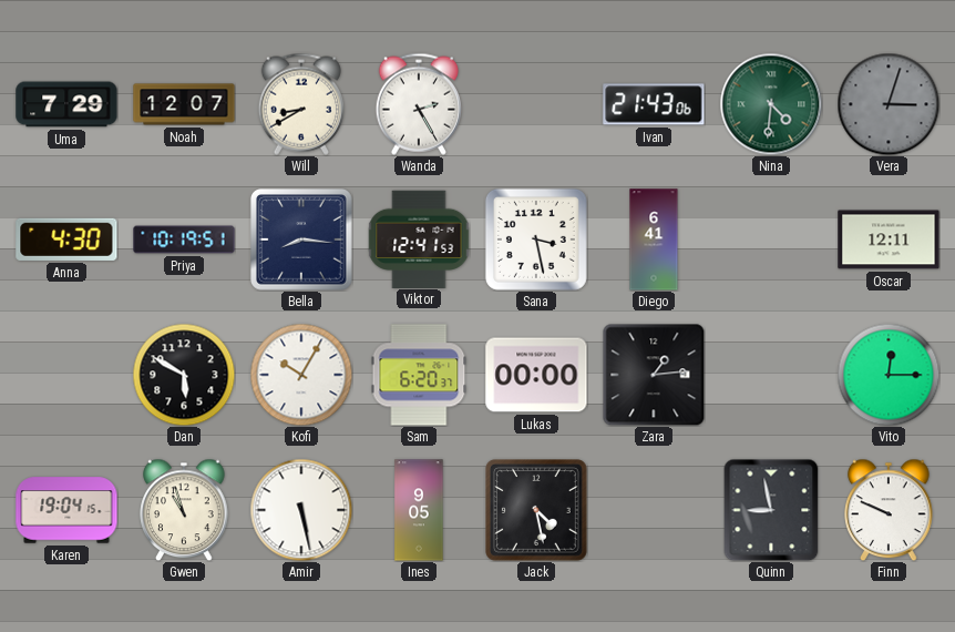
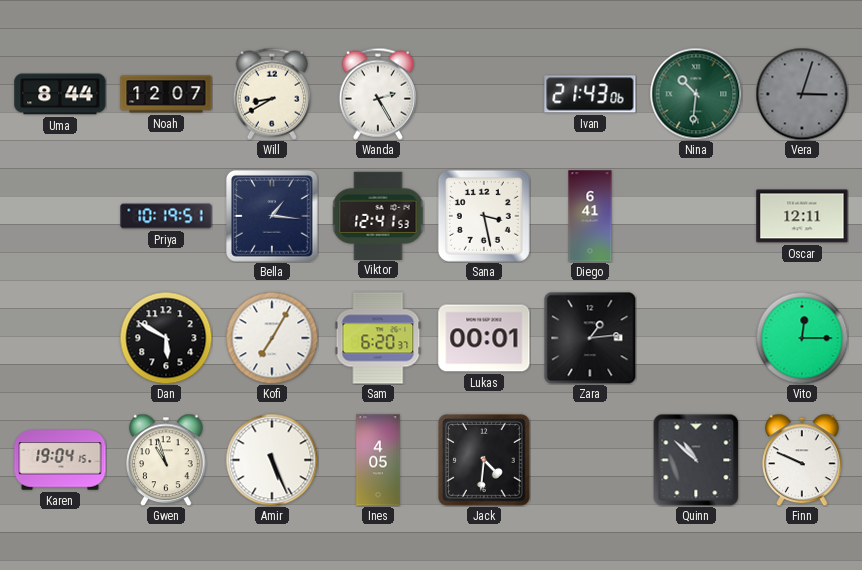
Uma: 7:29 -> 8:44
Nina: 4:31 -> 10:31
Anna: 4:30 -> none
Bella: 8:16 -> 1:16
Kofi: 10:05 -> 7:05
Lukas: 00:00 -> 00:01
Amir: 5:28 -> 5:26
Ines: 9:05 -> 4:05
Jack: 4:28 -> 4:31
Quinn: 8:58 -> 10:52
